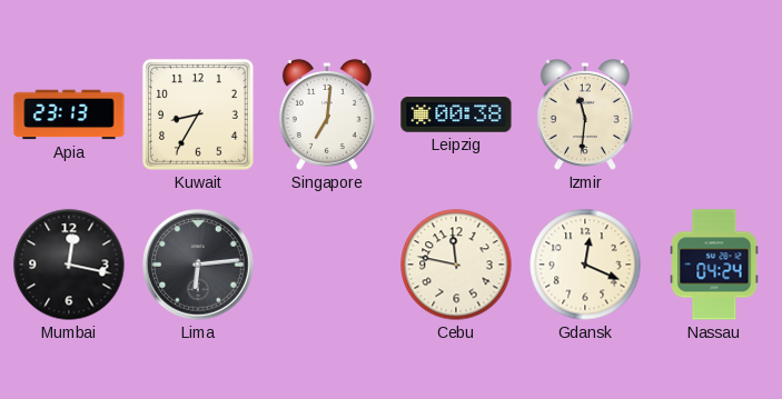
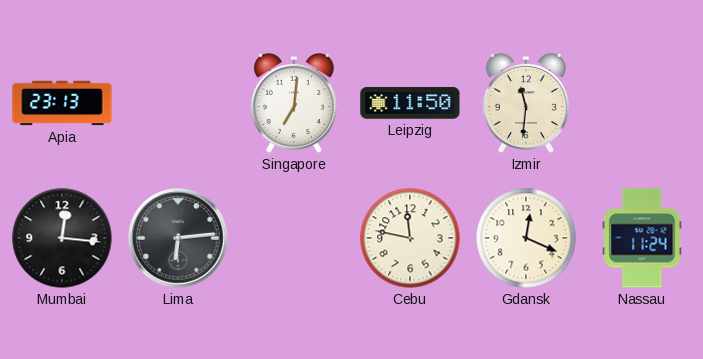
Kuwait: 8:35 -> none
Leipzig: 00:38 -> 11:50
Mumbai: 12:17 -> 12:16
Nassau: 04:24 -> 11:24
